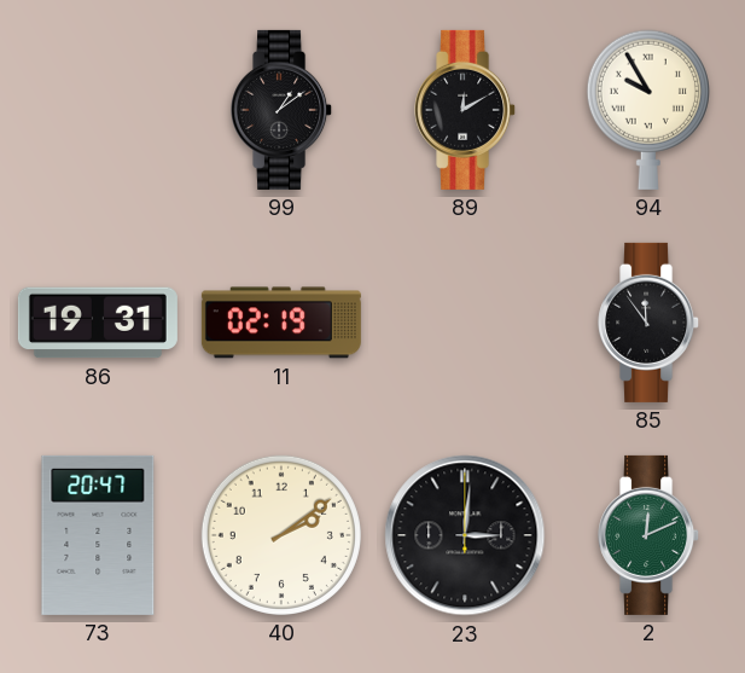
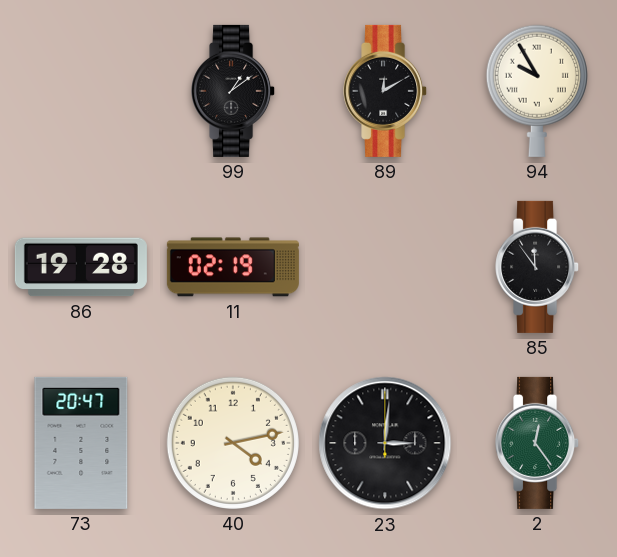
86: 19:31 -> 19:28
40: 2:09 -> 4:13
2: 12:11 -> 12:24
